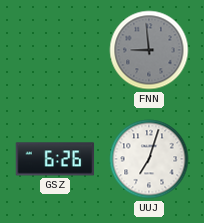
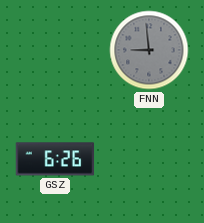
UUJ: 7:03 -> none
